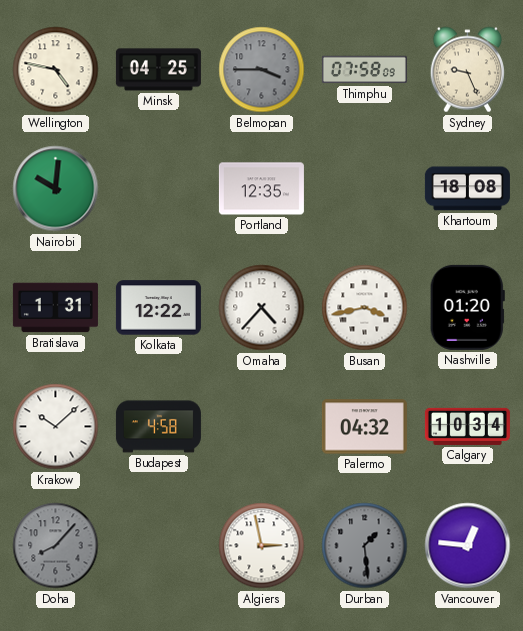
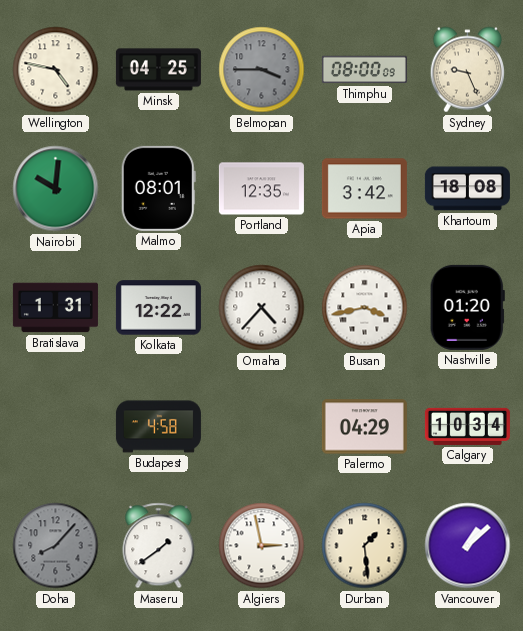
Thimphu: 07:58 -> 08:00
Malmo: none -> 08:01
Apia: none -> 3:42
Krakow: 10:08 -> none
Palermo: 04:32 -> 04:29
Maseru: none -> 1:39
Durban dial: grey -> cream
Vancouver: 12:46 -> 1:08
